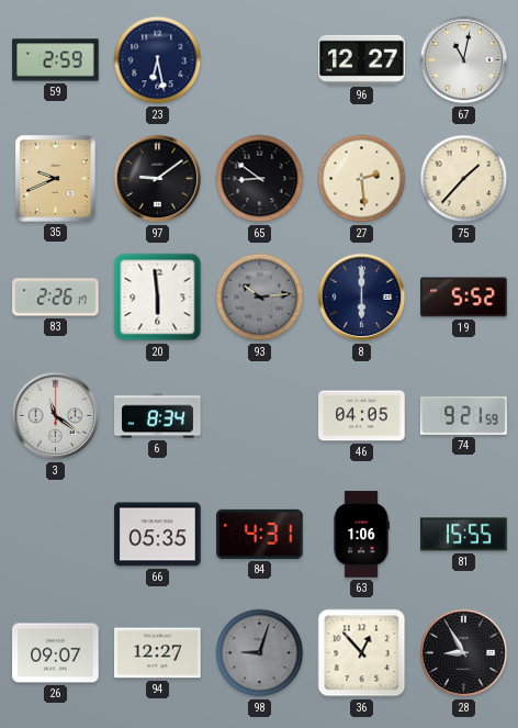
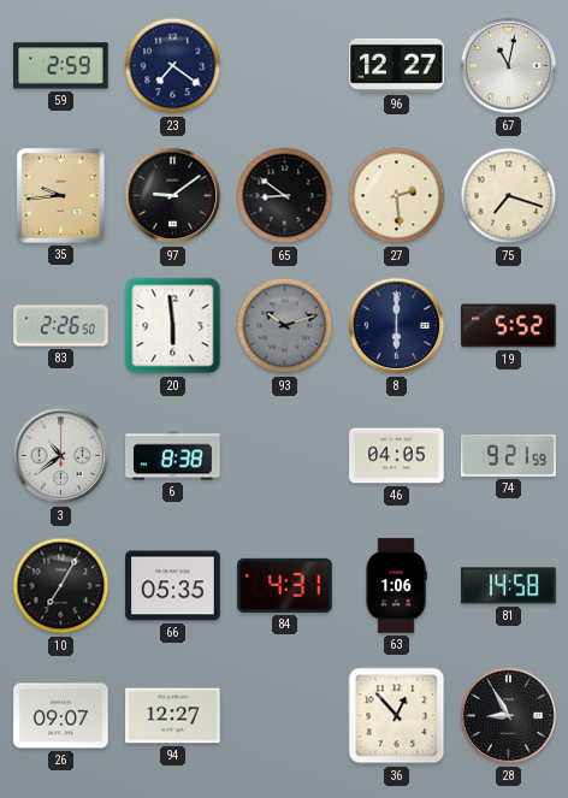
23: 6:28 -> 7:21
35: 9:41 -> 9:44
75: 1:37 -> 7:18
83: 2:26:17 -> 2:26:50
93: 10:14 -> 10:12
3: 11:21 -> 10:39
6: 8:34 -> 8:38
10: none -> 7:05
81: 15:55 -> 14:58
98: 9:03 -> none
